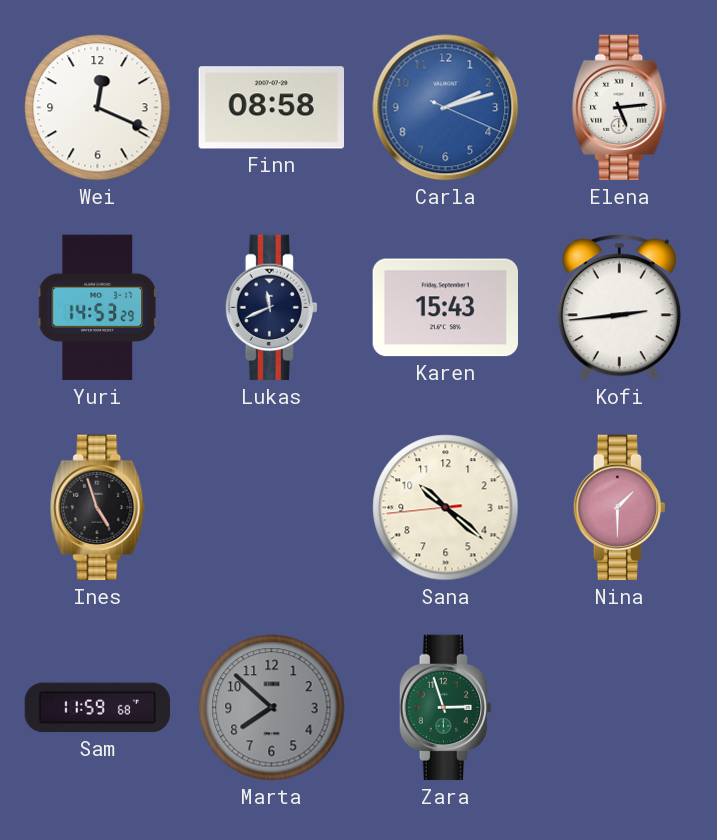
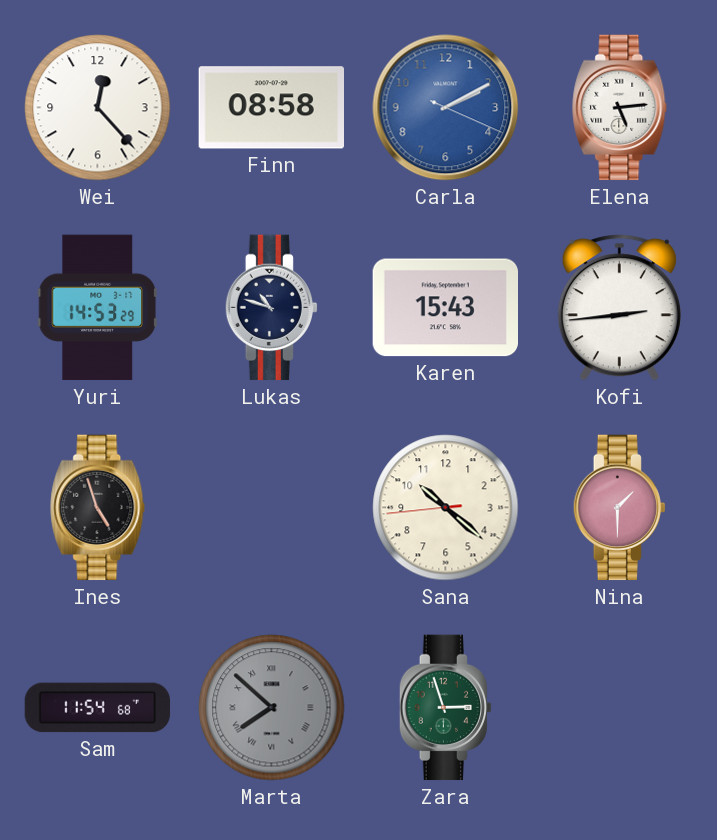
Wei: 12:19 -> 12:23
Carla: 2:12 -> 2:10
Lukas: 11:41 -> 10:48
Sam: 11:59 -> 11:54
Marta numerals: Arabic -> Roman
